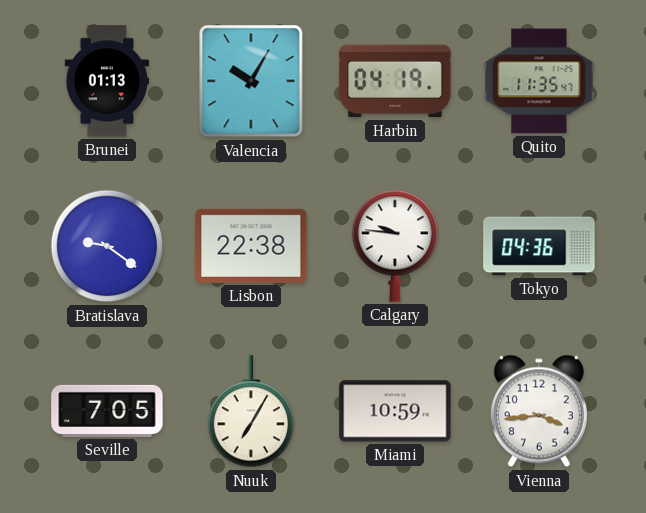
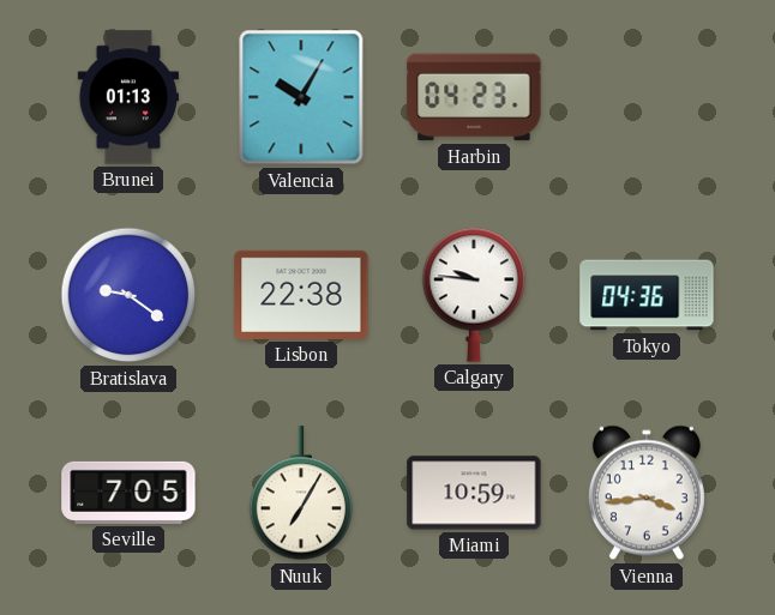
Harbin: 04:19 -> 04:23
Quito: 11:35 -> none
